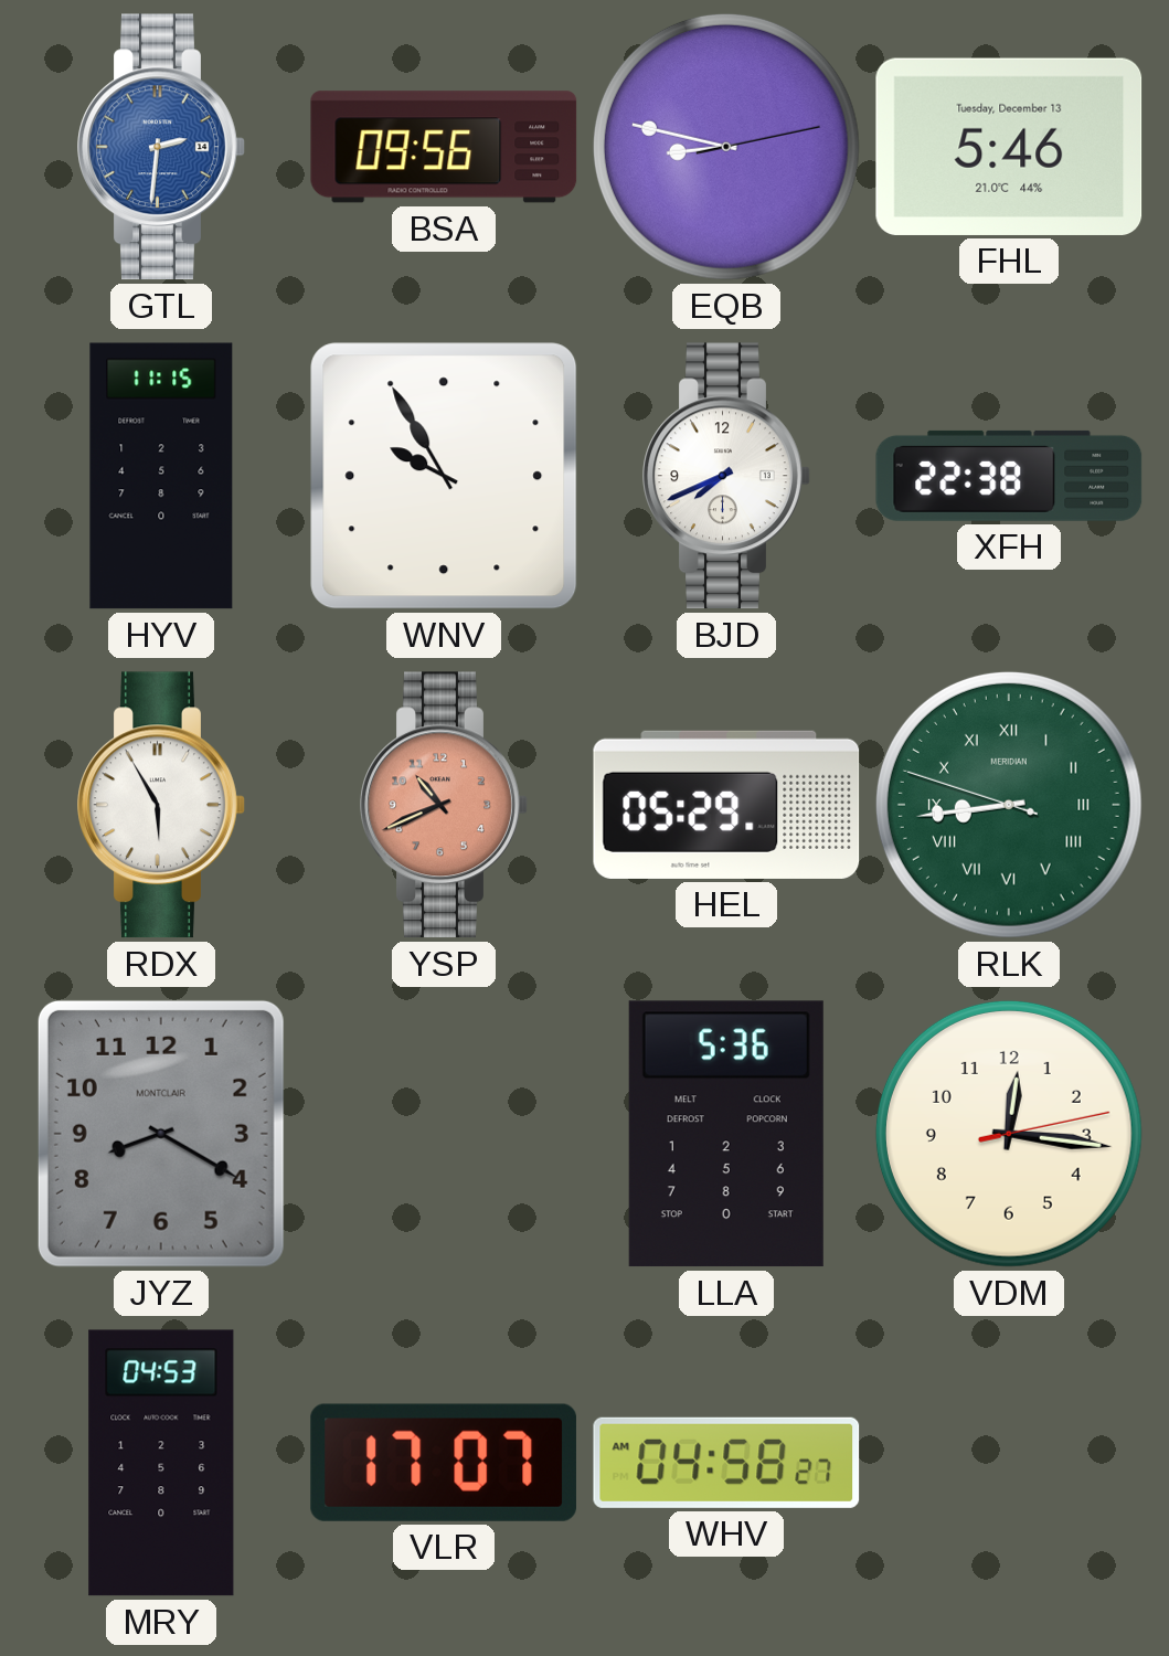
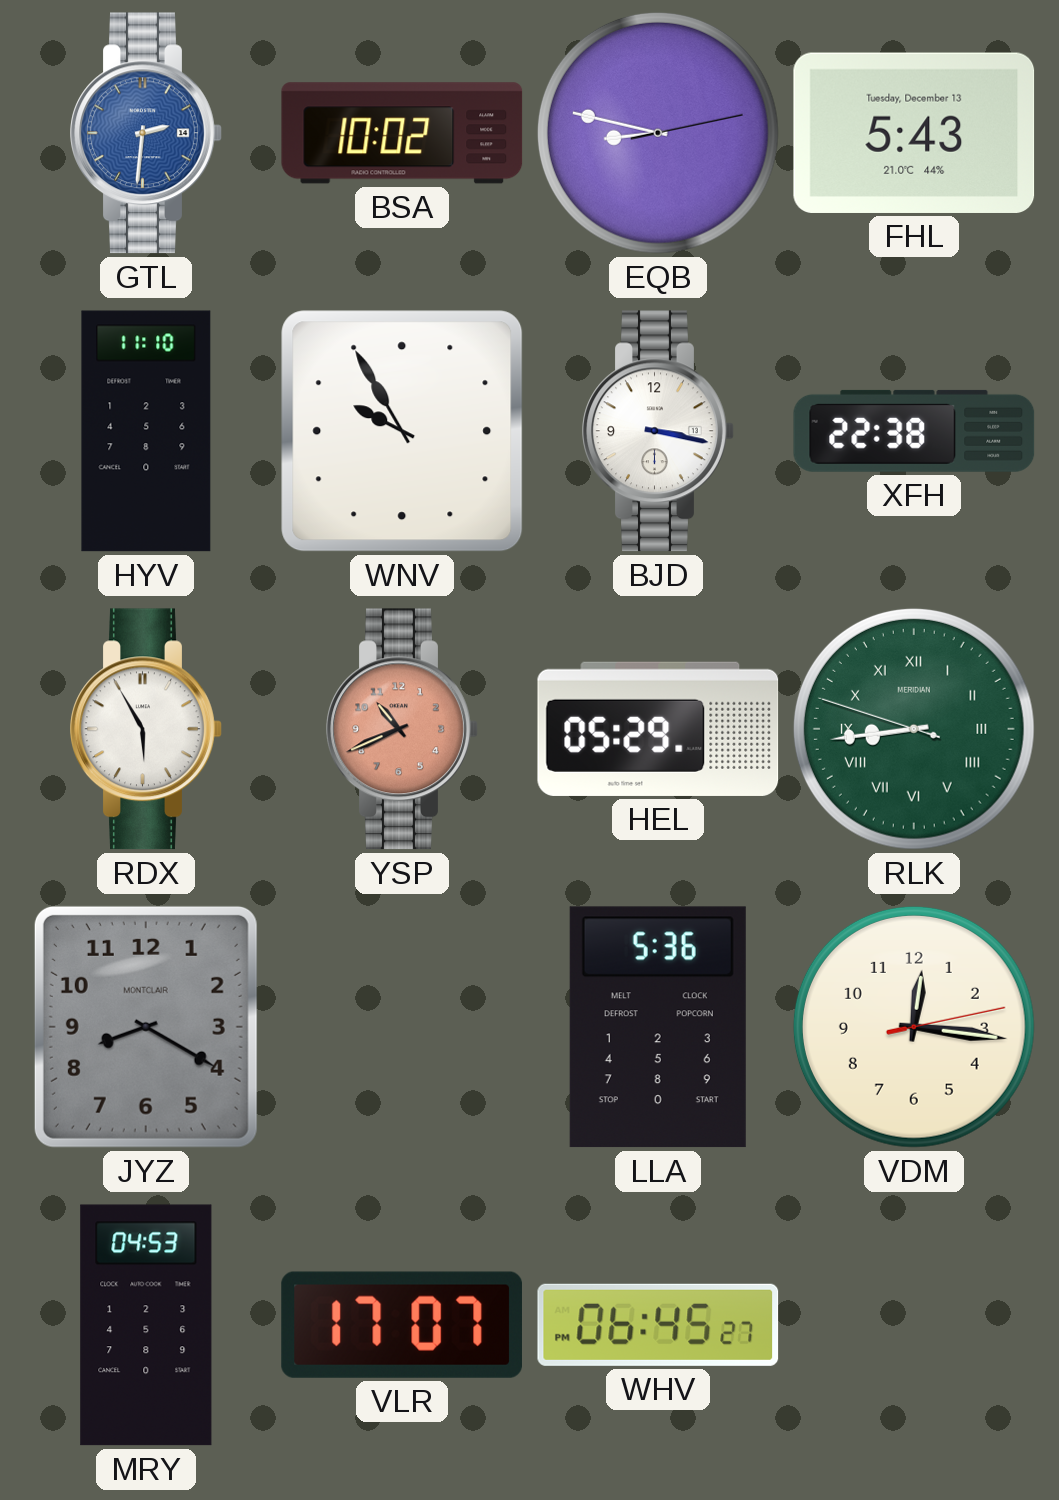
BSA: 09:56 -> 10:02
FHL: 5:46 -> 5:43
HYV: 11:15 -> 11:10
BJD: 7:41 -> 3:17
WHV: 04:58 -> 06:45
